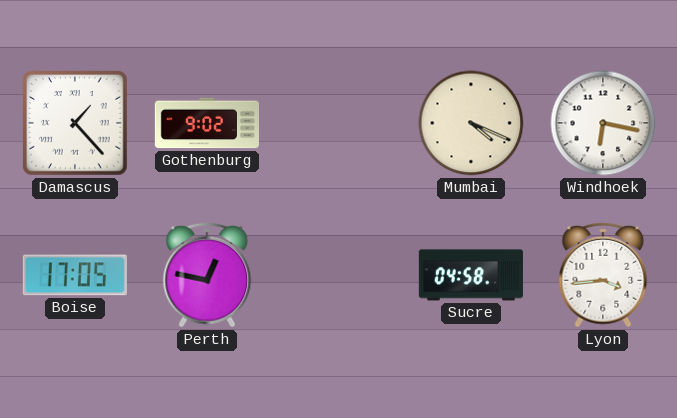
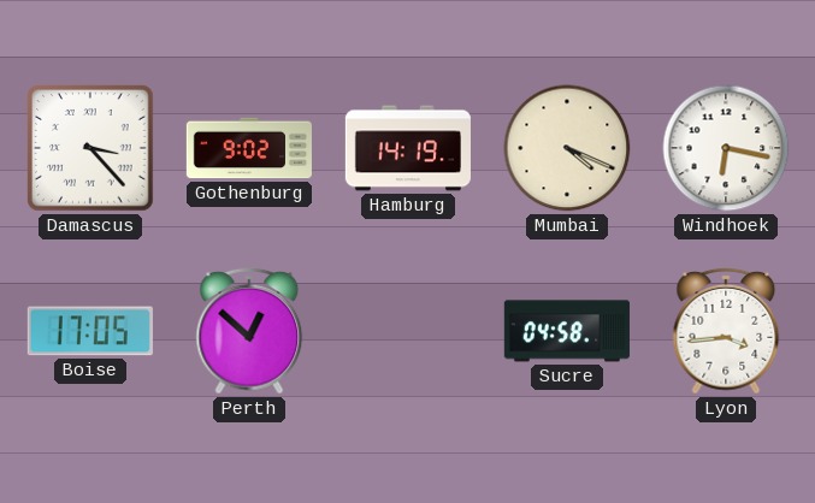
Damascus: 1:23 -> 3:23
Hamburg: none -> 14:19
Perth: 12:47 -> 12:52
